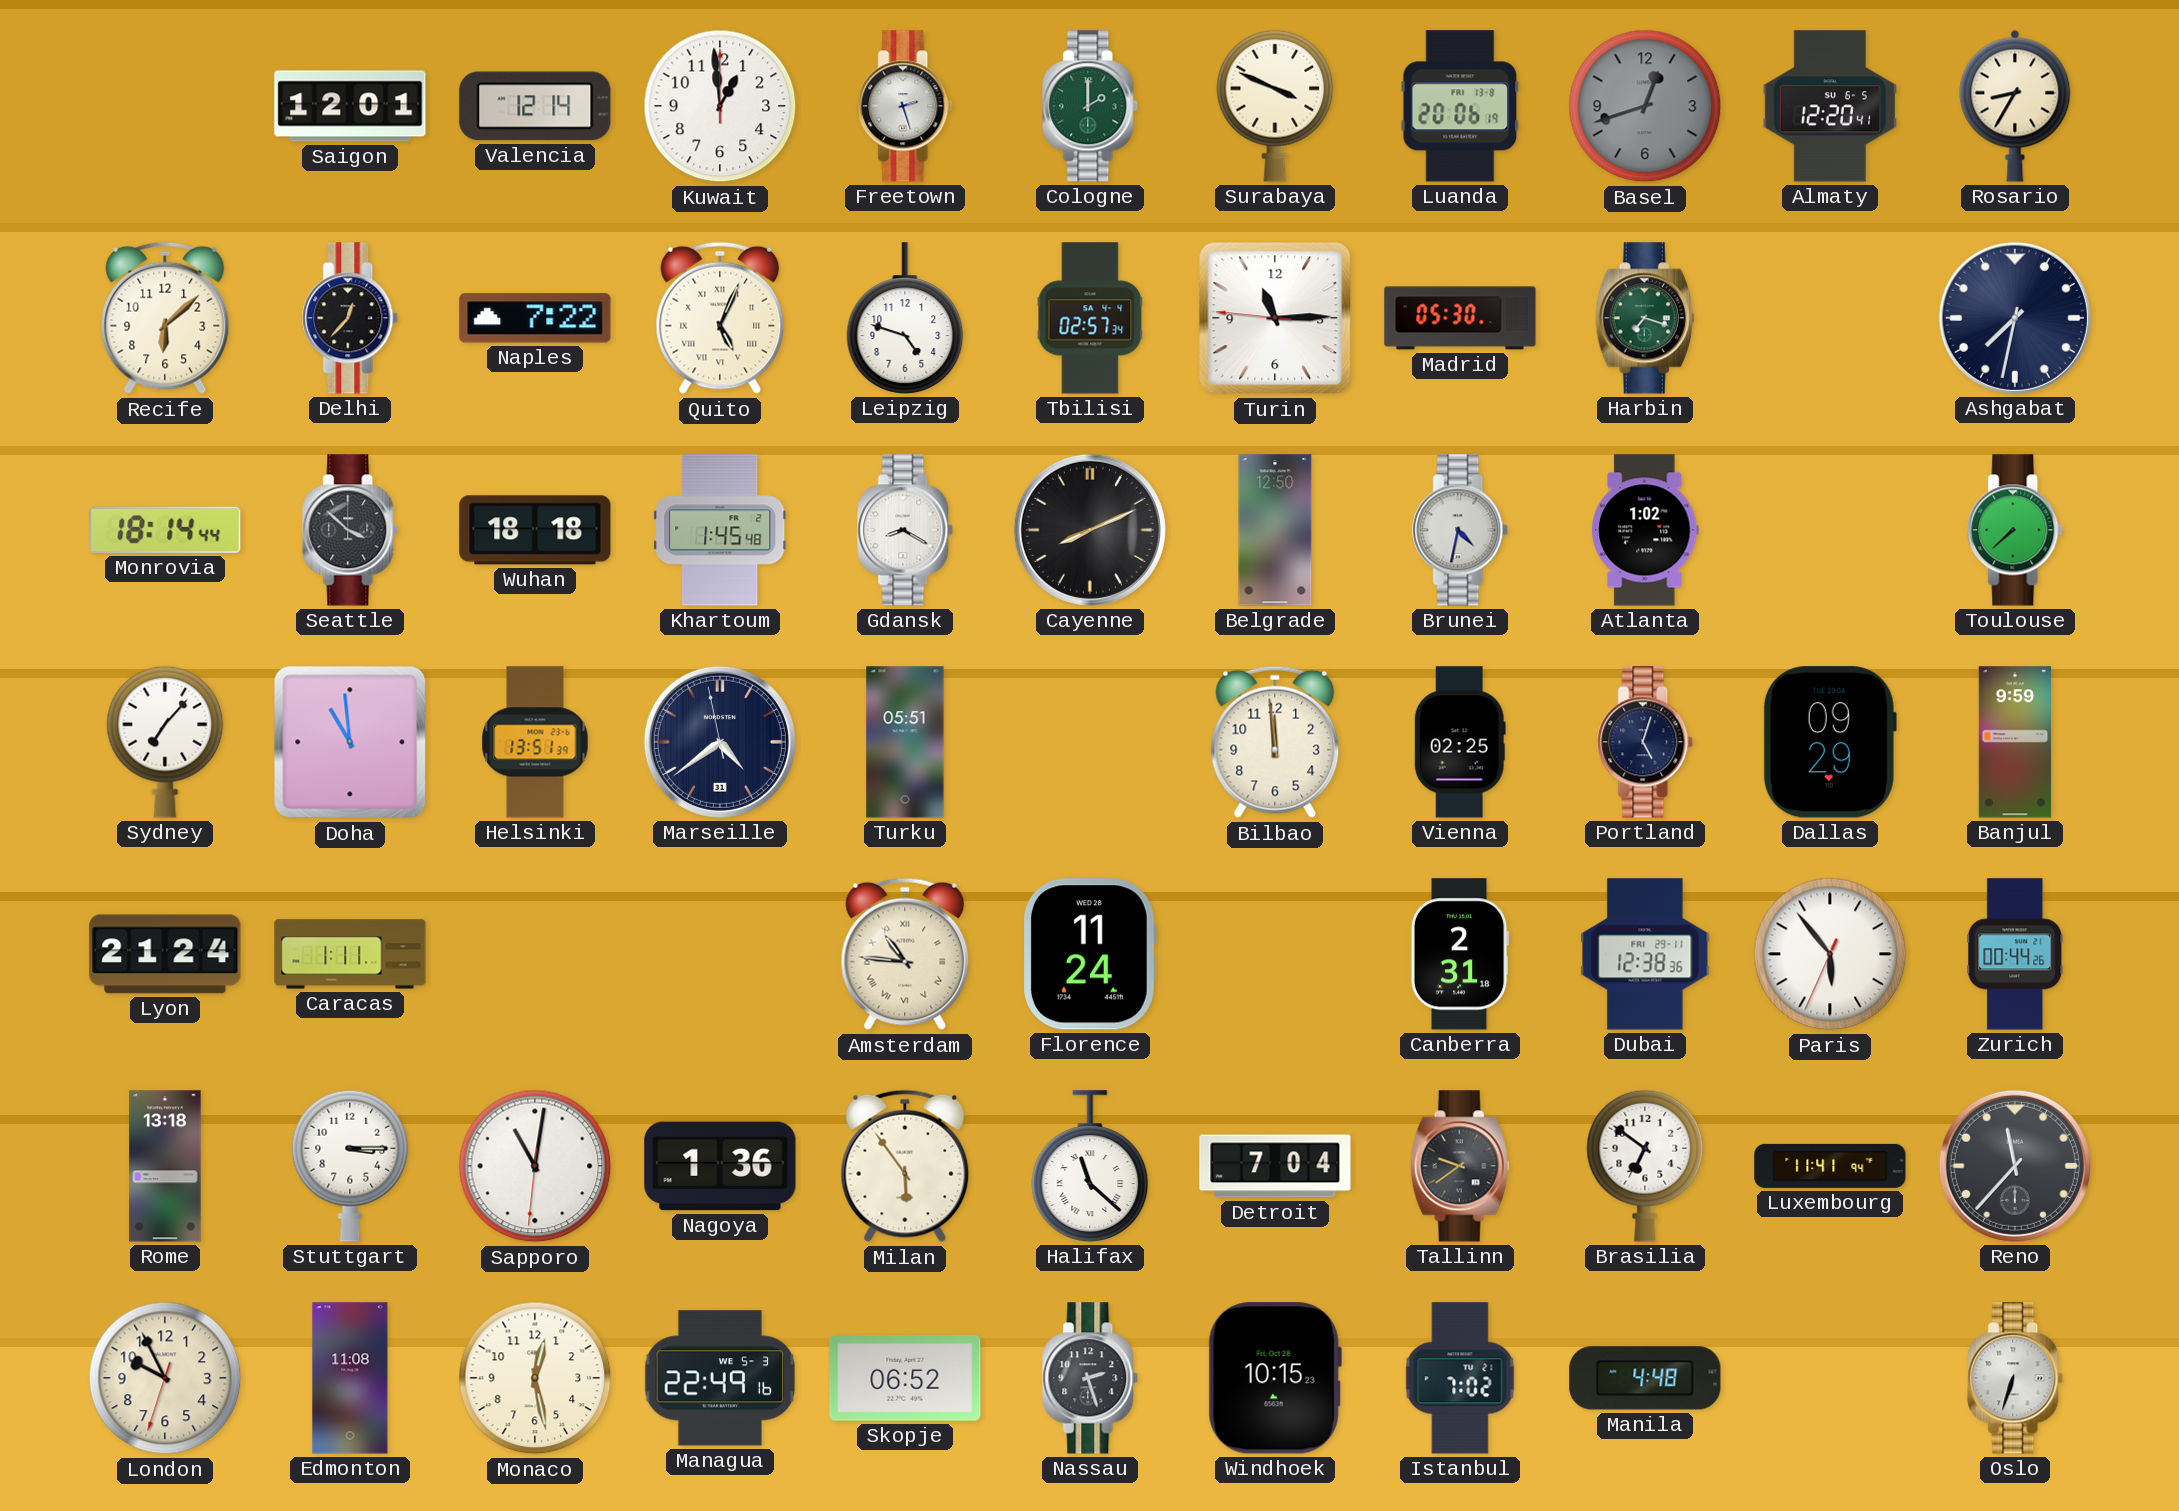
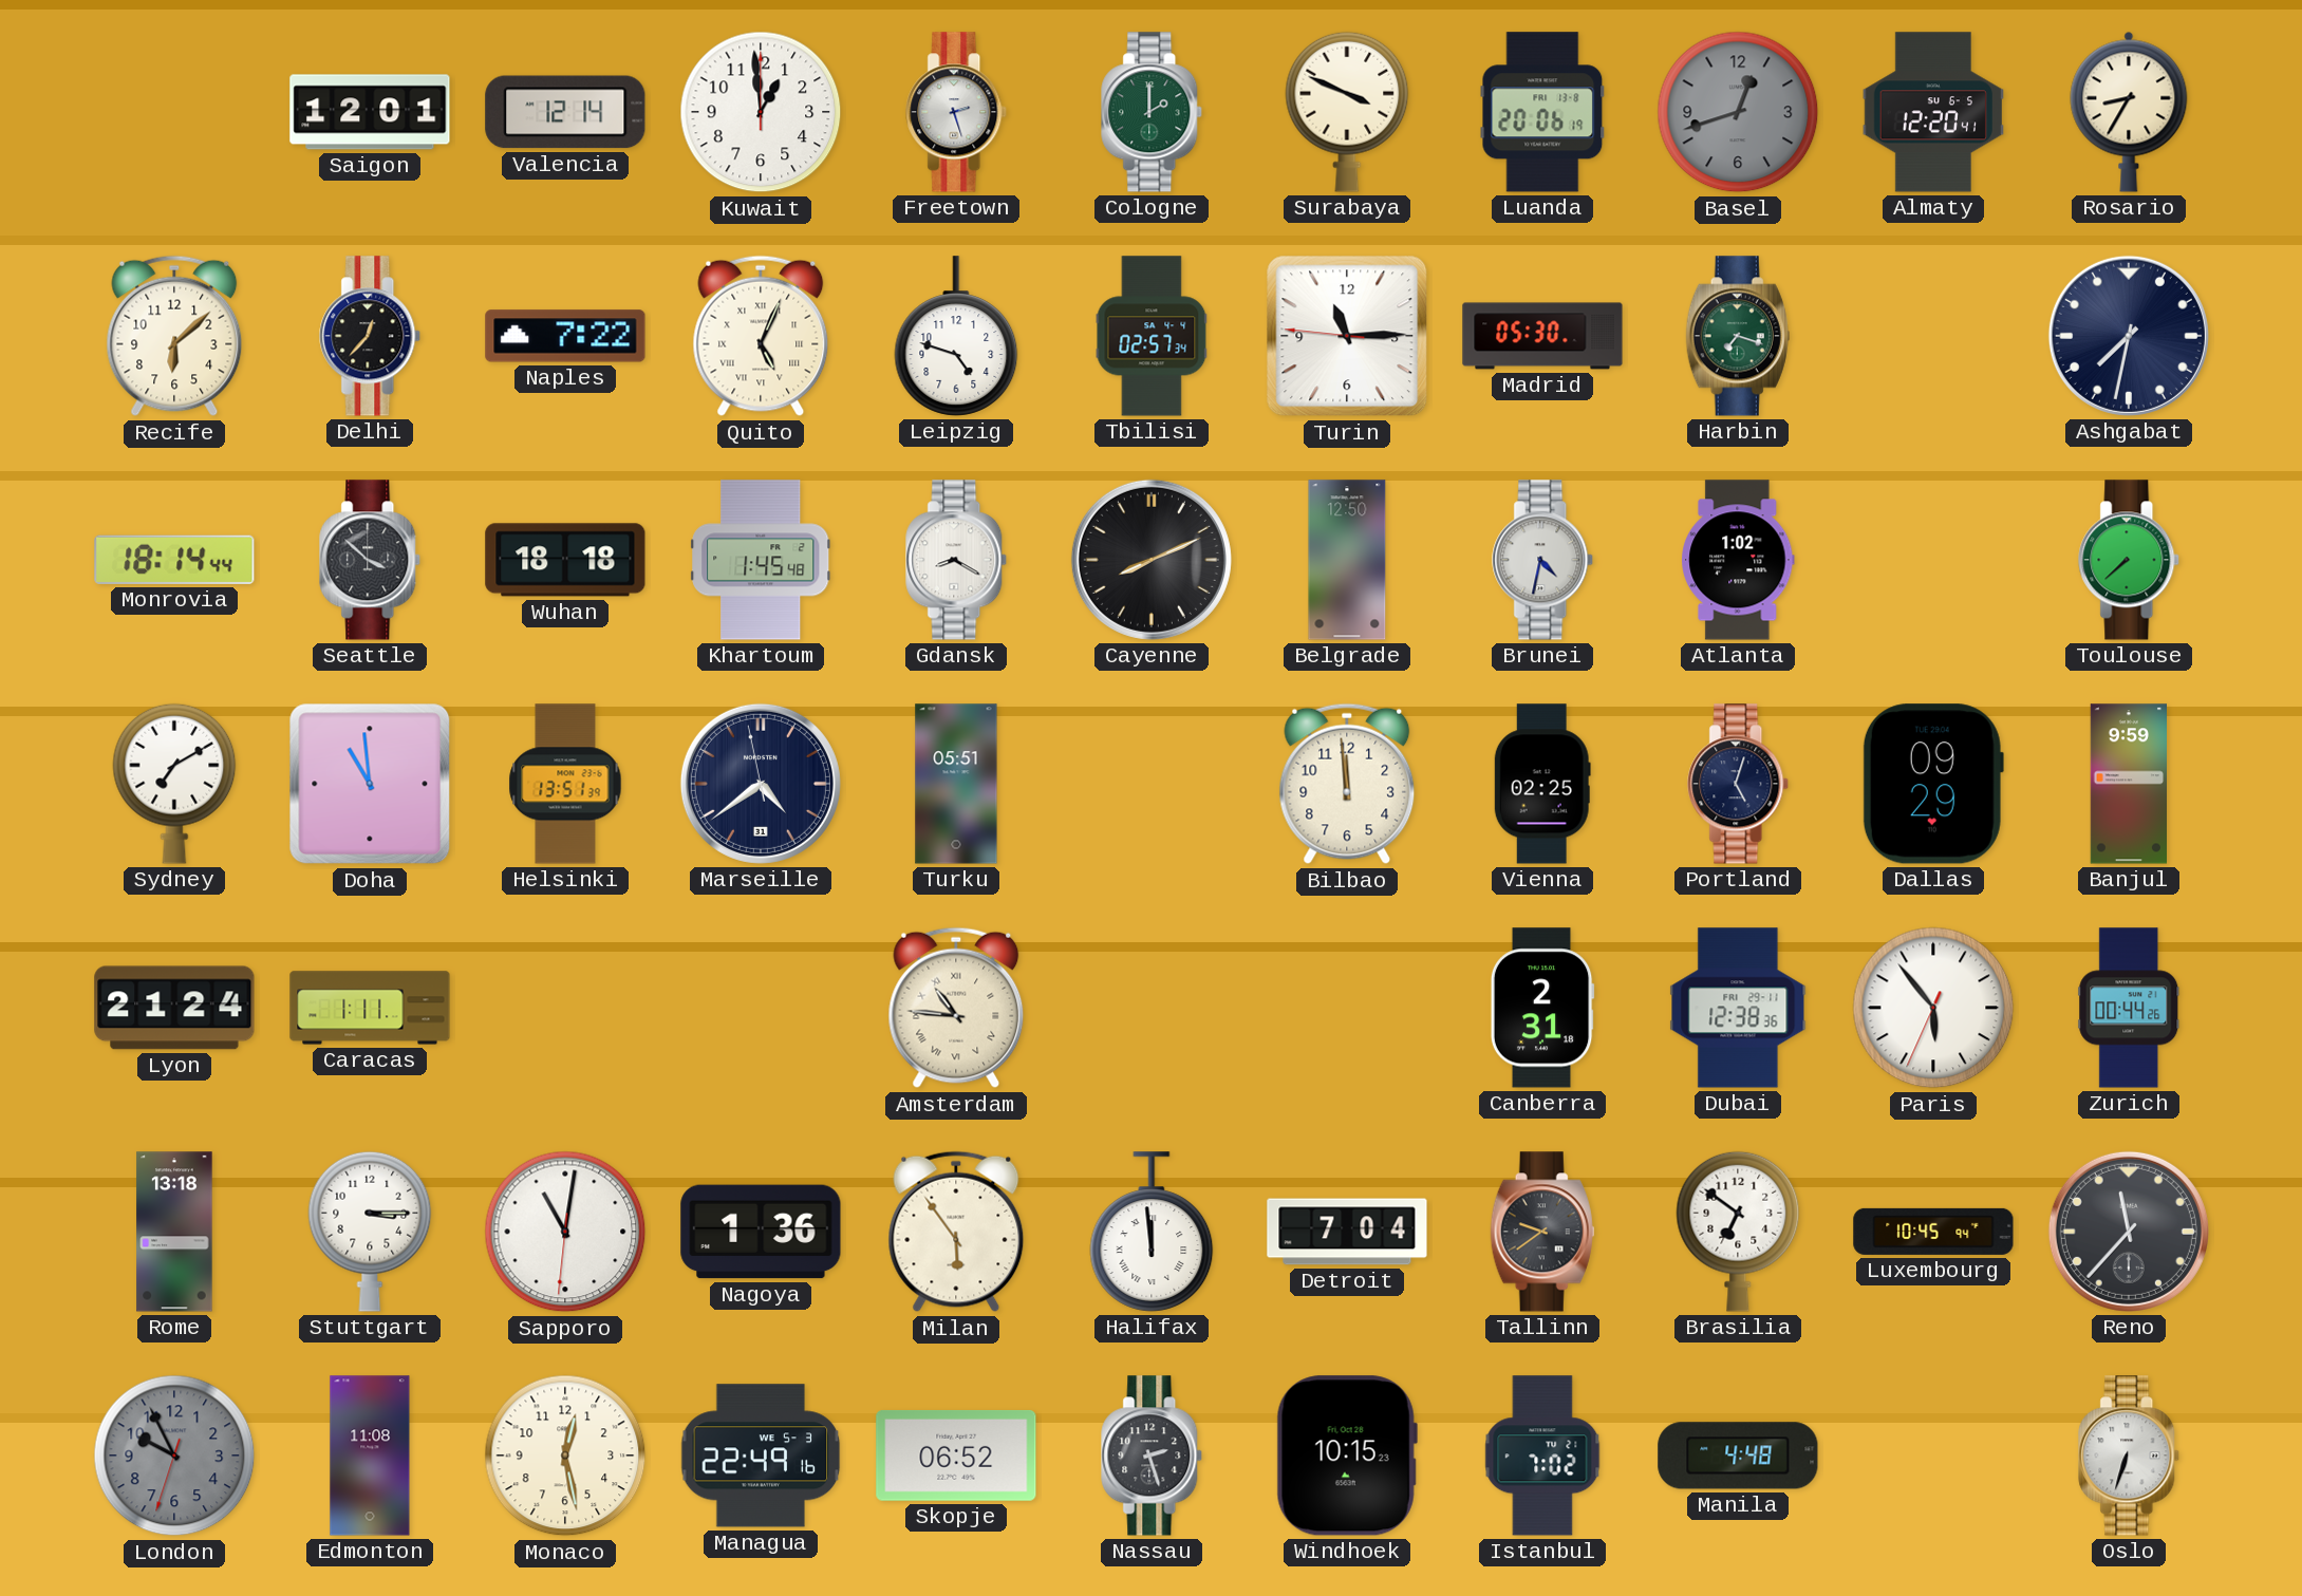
Sydney: 7:07 -> 7:10
Florence: 11:24 -> none
Halifax: 11:22 -> 11:59
Luxembourg: 11:41 -> 10:45
London dial: cream -> grey
